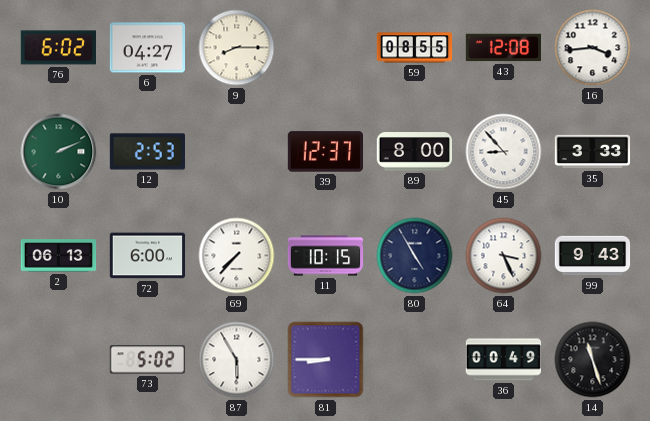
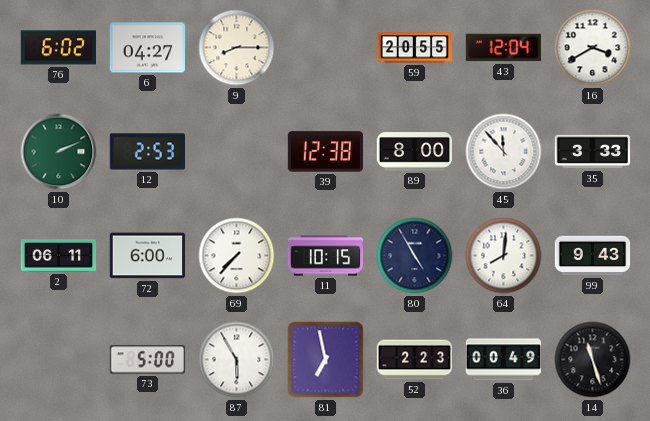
59: 08:55 -> 20:55
43: 12:08 -> 12:04
16: 3:44 -> 3:40
39: 12:37 -> 12:38
45: 8:53 -> 11:53
2: 06:13 -> 06:11
64: 3:26 -> 8:01
73: 5:02 -> 5:00
81: 8:45 -> 6:58
52: none -> 2:23
